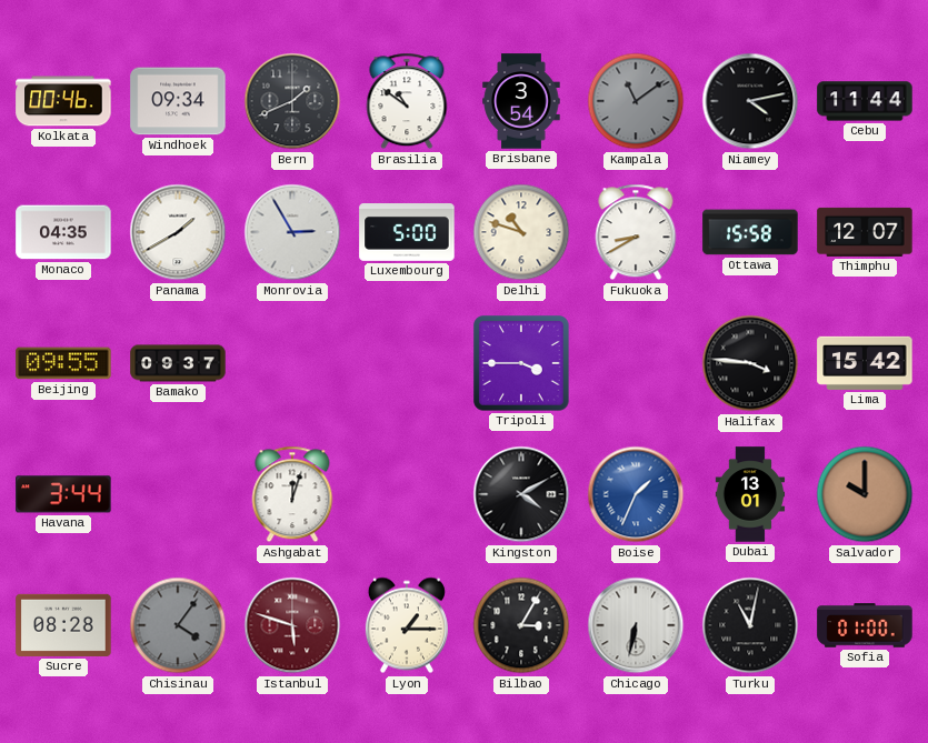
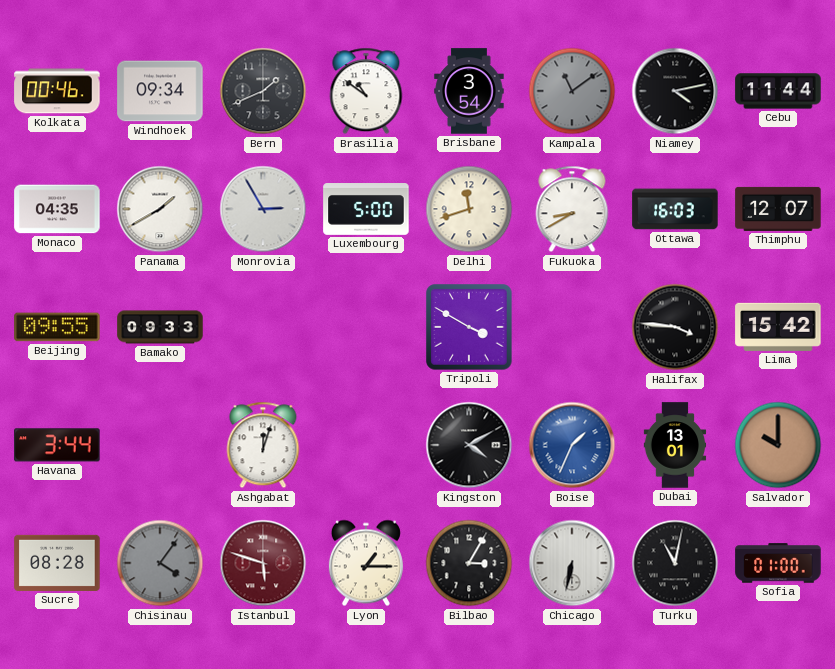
Delhi: 10:48 -> 11:42
Ottawa: 15:58 -> 16:03
Bamako: 09:37 -> 09:33
Tripoli: 3:45 -> 3:50
